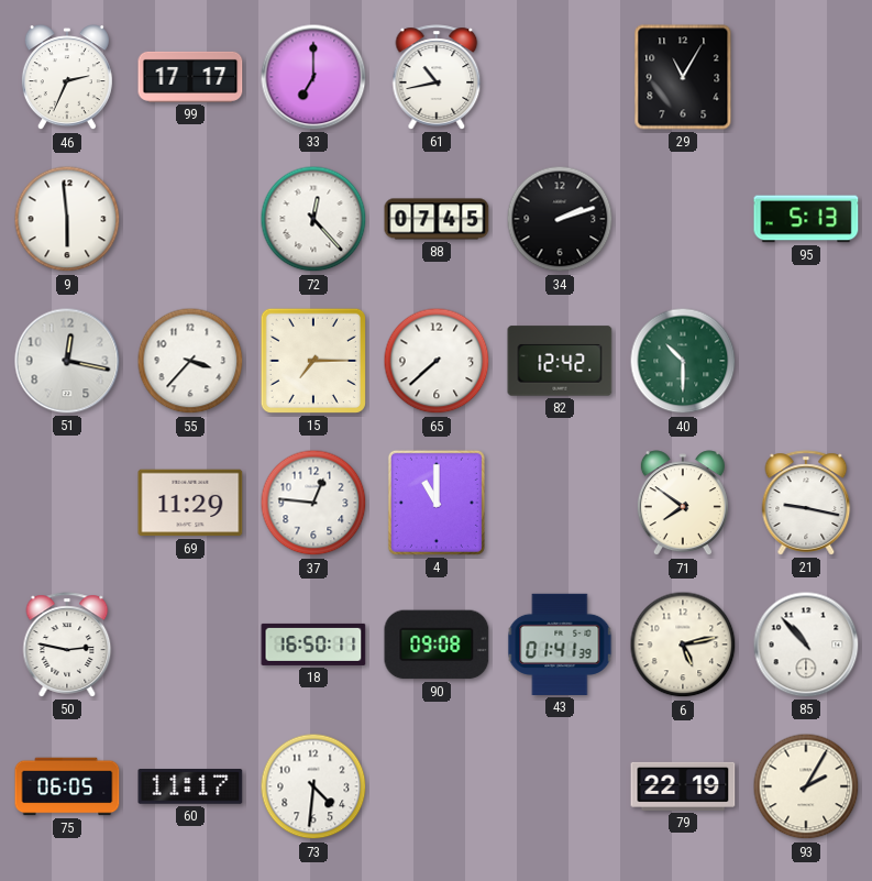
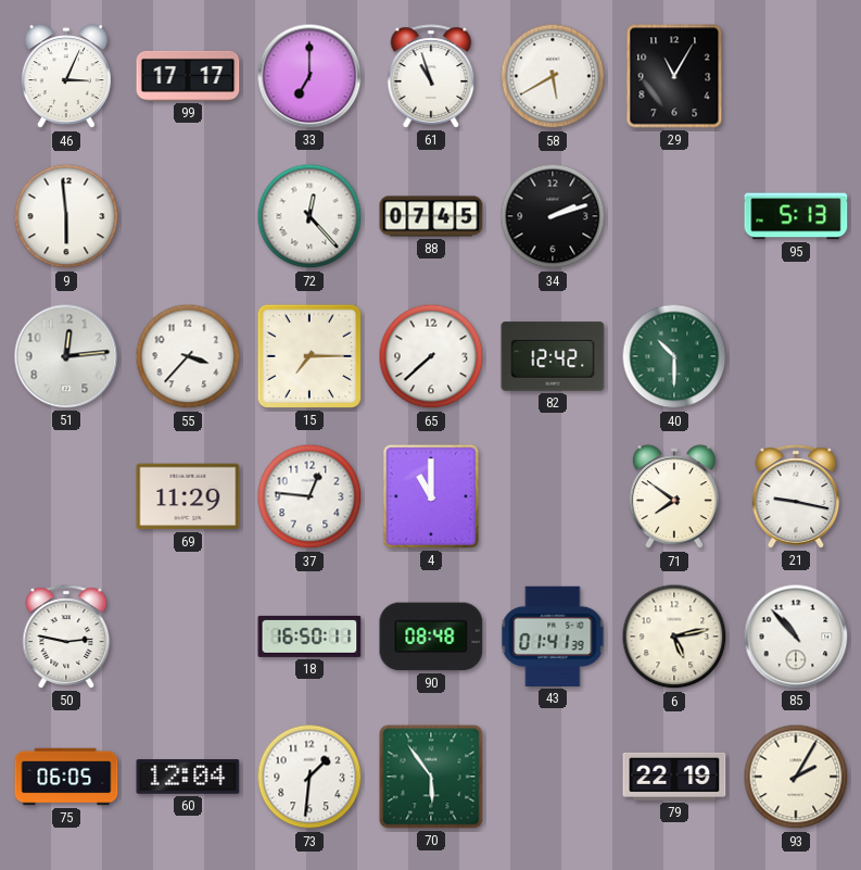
46: 2:34 -> 3:04
61: 10:43 -> 10:57
58: none -> 5:40
51: 12:17 -> 12:14
90: 09:08 -> 08:48
60: 11:17 -> 12:04
73: 4:31 -> 1:31
70: none -> 5:54
